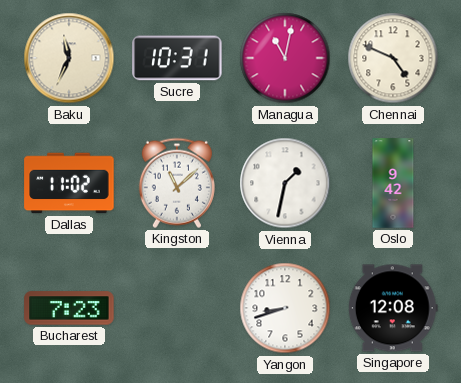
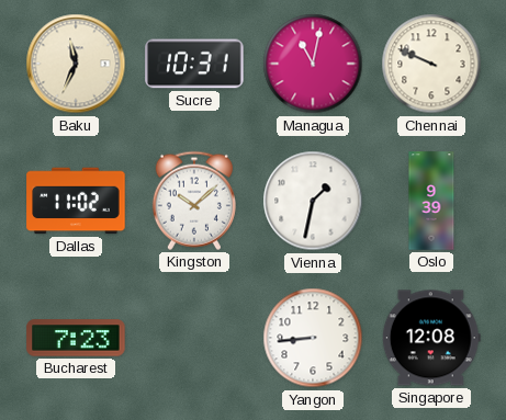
Chennai: 4:49 -> 9:49
Kingston: 11:08 -> 10:08
Oslo: 9:42 -> 9:39
Yangon: 8:42 -> 8:44
